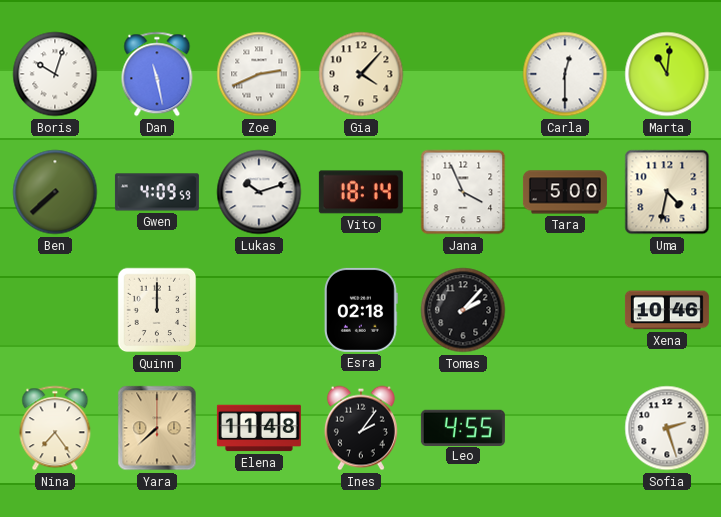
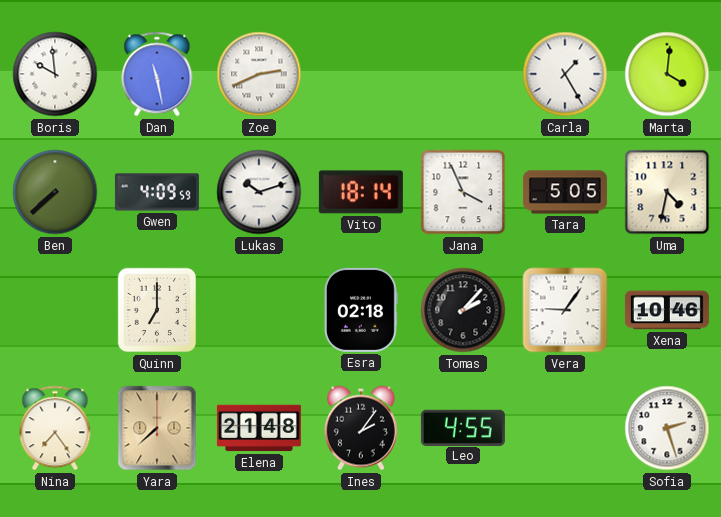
Boris: 10:03 -> 9:59
Gia: 4:07 -> none
Carla: 12:30 -> 1:25
Marta: 11:01 -> 4:01
Tara: 5:00 -> 5:05
Quinn: 12:00 -> 7:00
Vera: none -> 9:06
Elena: 11:48 -> 21:48
